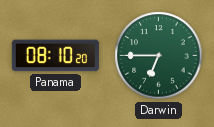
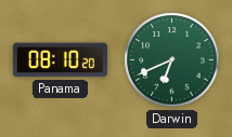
Darwin: 6:45 -> 6:41
